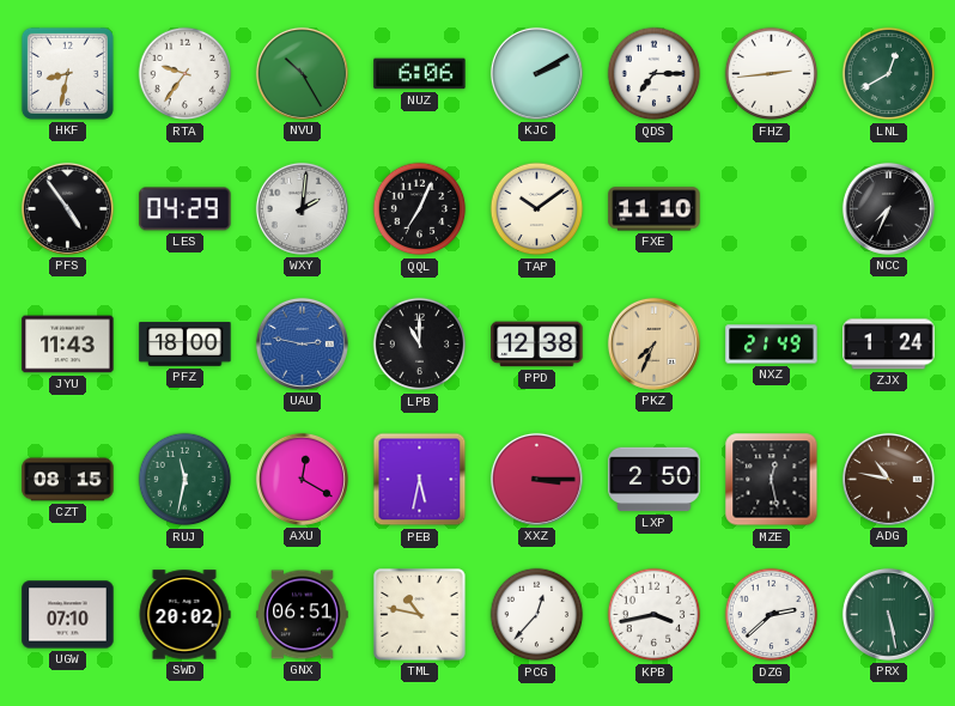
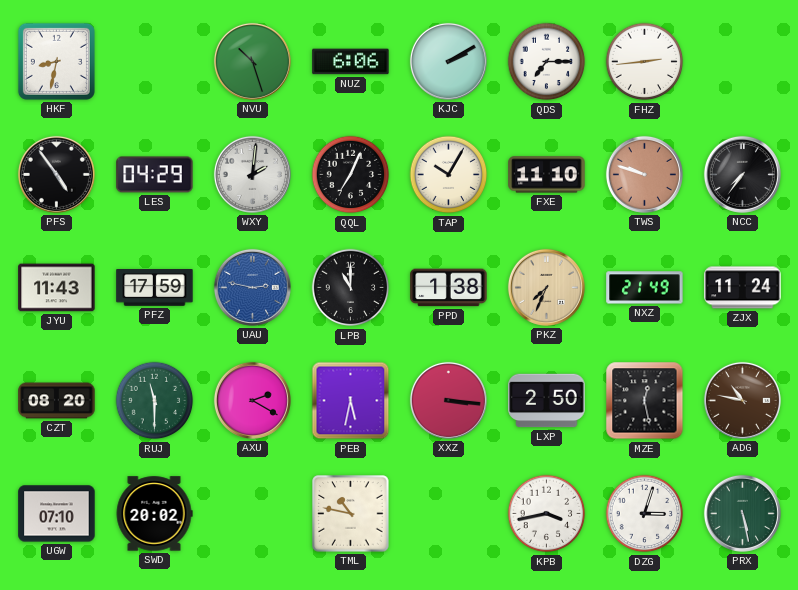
RTA: 9:36 -> none
NVU: 10:25 -> 10:27
LNL: 12:40 -> none
TAP: 10:09 -> 10:05
TWS: none -> 9:48
NCC: 7:34 -> 7:36
PFZ: 18:00 -> 17:59
PPD: 12:38 -> 1:38
ZJX: 1:24 -> 11:24
CZT: 08:15 -> 08:20
RUJ: 11:32 -> 11:30
AXU: 12:20 -> 2:20
XXZ: 3:15 -> 3:16
GNX: 06:51 -> none
PCG: 12:37 -> none
DZG: 2:38 -> 3:03
